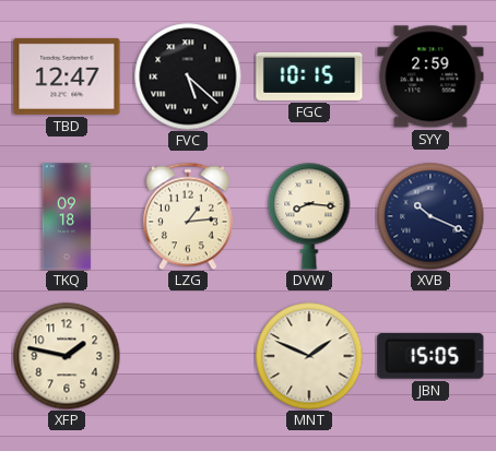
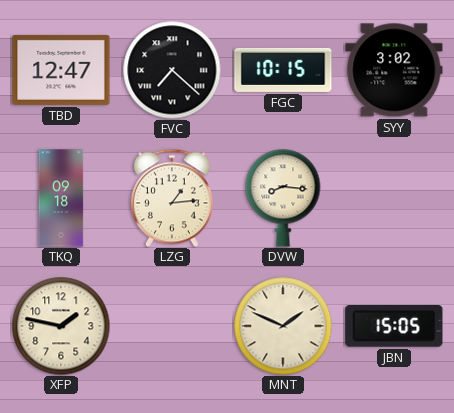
FVC: 5:22 -> 7:22
SYY: 2:59 -> 3:02
XVB: 10:19 -> none
